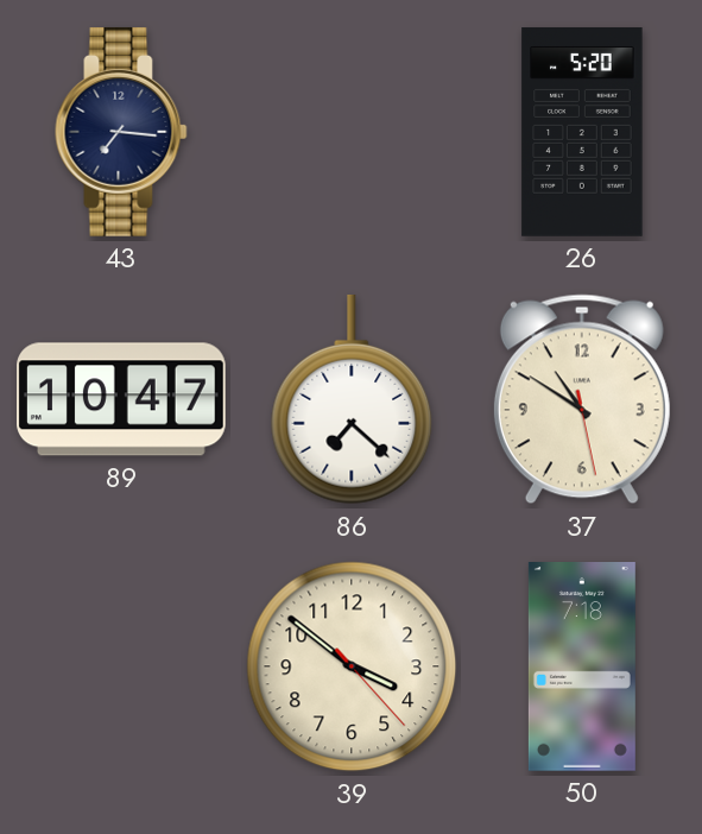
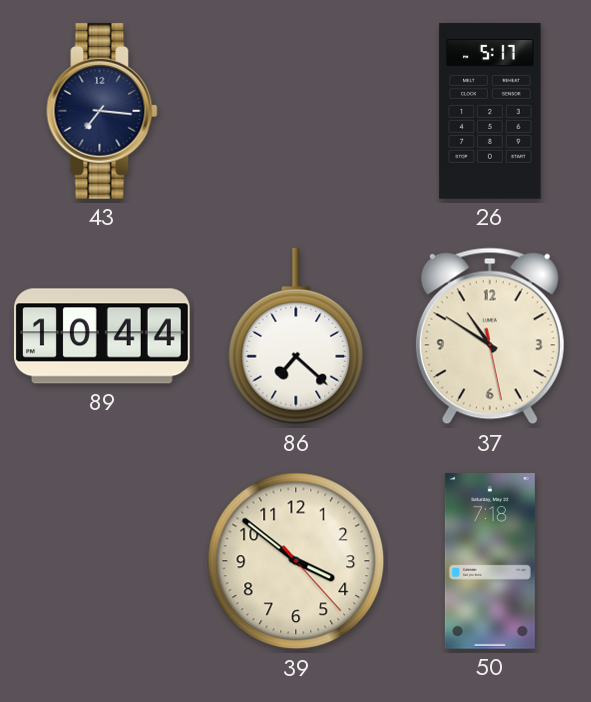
26: 5:20 -> 5:17
89: 10:47 -> 10:44
